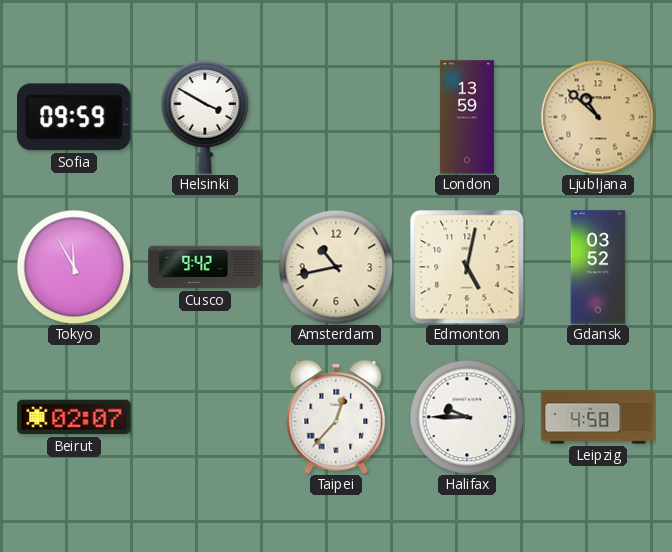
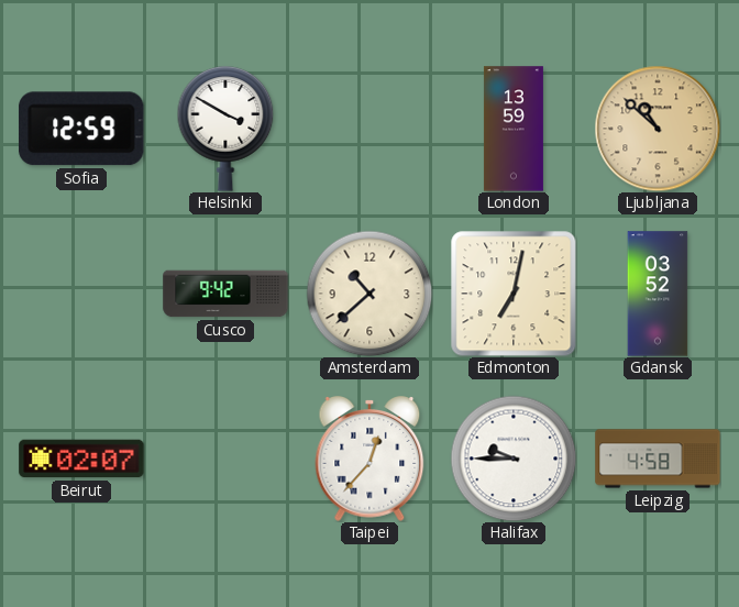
Sofia: 09:59 -> 12:59
Tokyo: 11:55 -> none
Amsterdam: 10:43 -> 10:38
Edmonton: 5:02 -> 7:02
